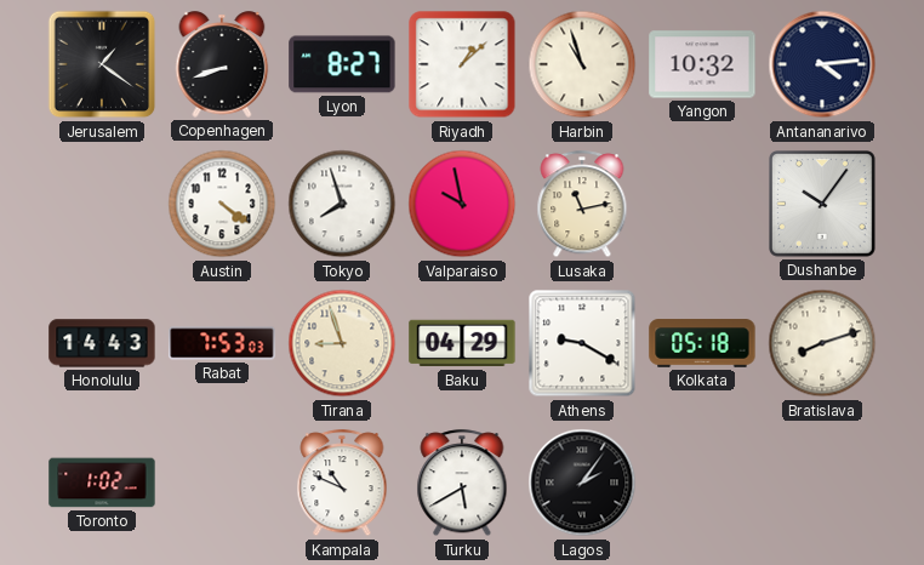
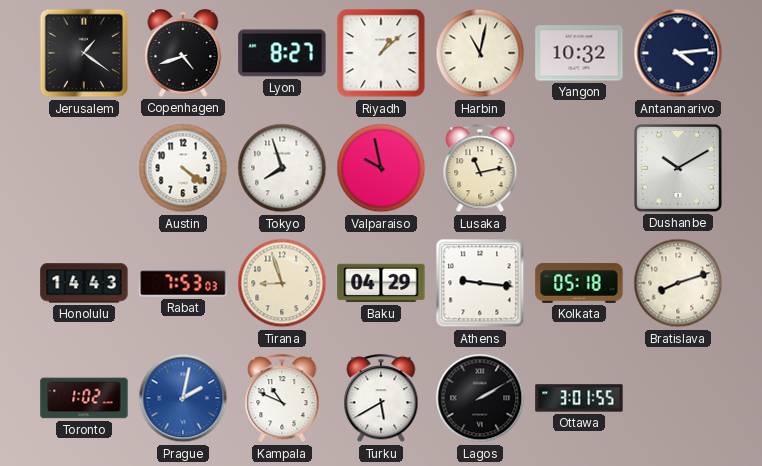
Copenhagen: 8:42 -> 4:42
Harbin: 10:57 -> 11:02
Dushanbe: 10:06 -> 10:10
Athens: 9:20 -> 9:16
Prague: none -> 2:02
Lagos: 2:06 -> 2:10
Ottawa: none -> 3:01
